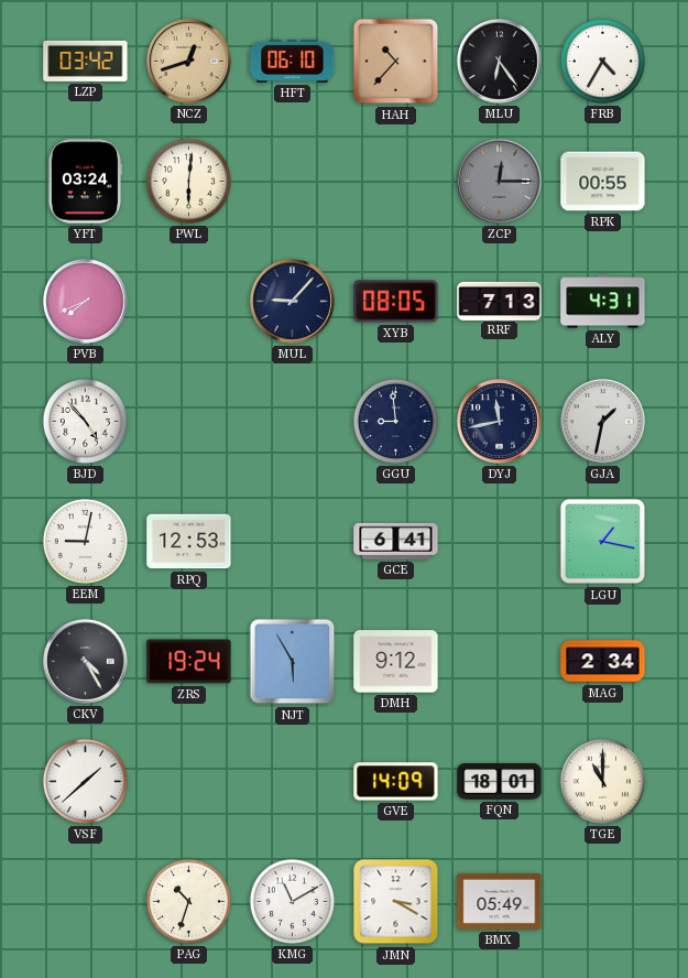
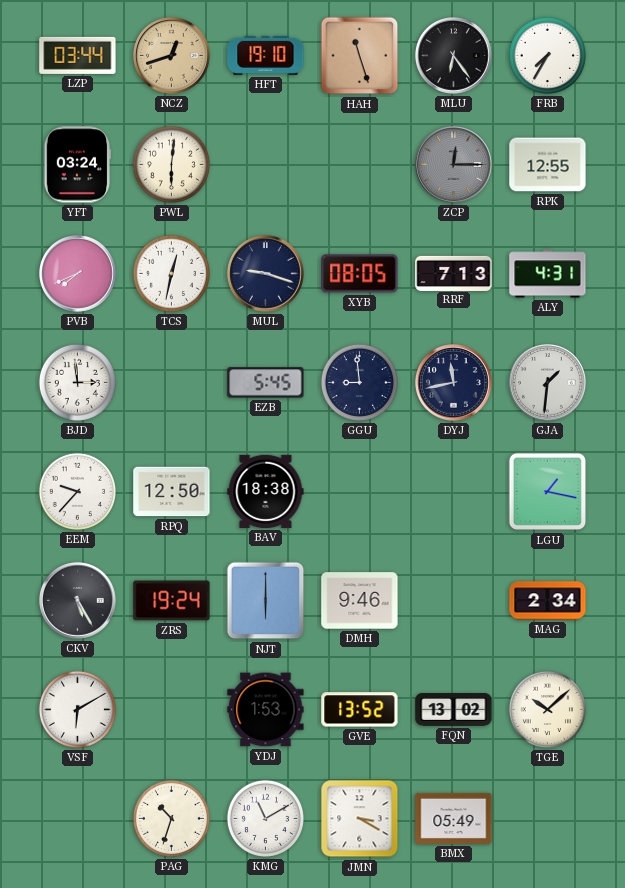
LZP: 03:42 -> 03:44
HFT: 06:10 -> 19:10
HAH: 10:37 -> 11:27
FRB: 4:35 -> 7:35
RPK: 00:55 -> 12:55
TCS: none -> 12:32
MUL: 9:07 -> 9:18
BJD: 4:53 -> 2:59
EZB: none -> 5:45
GJA: 1:32 -> 1:31
EEM: 9:02 -> 9:37
RPQ: 12:53 -> 12:50
BAV: none -> 18:38
GCE: 6:41 -> none
CKV: 4:25 -> 5:25
NJT: 5:55 -> 6:00
DMH: 9:12 -> 9:46
VSF: 1:38 -> 6:10
YDJ: none -> 1:53
GVE: 14:09 -> 13:52
FQN: 18:01 -> 13:02
TGE: 11:00 -> 10:08
